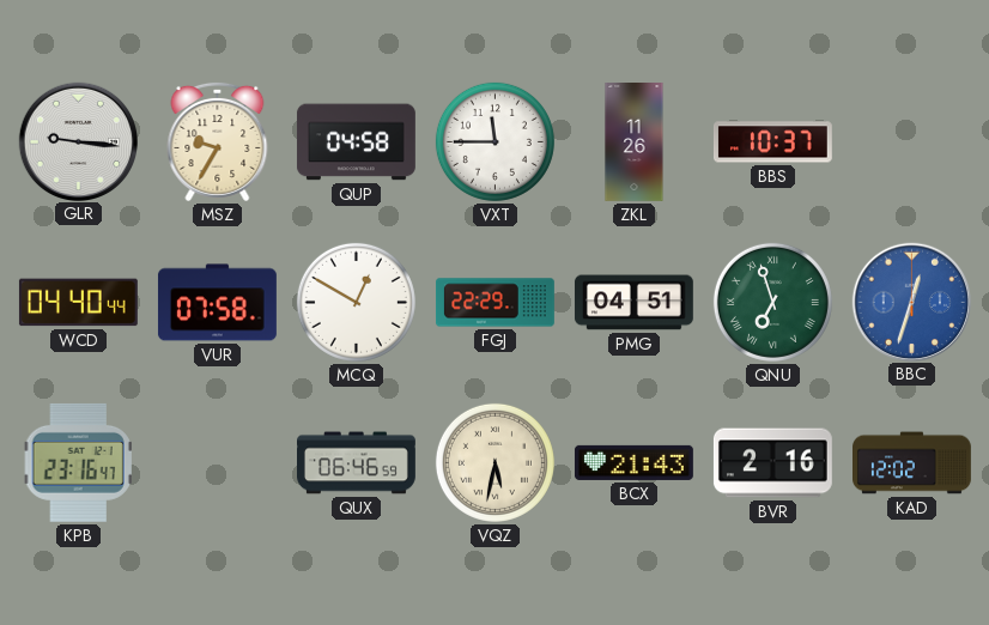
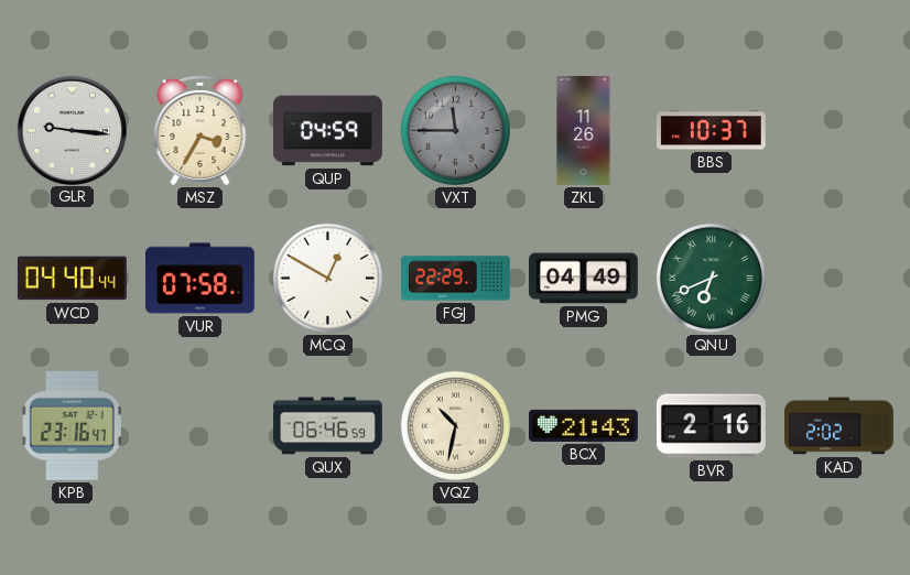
MSZ: 9:35 -> 3:35
QUP: 04:58 -> 04:59
VXT dial: white -> grey
PMG: 04:51 -> 04:49
QNU: 6:57 -> 6:41
BBC: 12:33 -> none
VQZ: 5:32 -> 10:32
KAD: 12:02 -> 2:02
